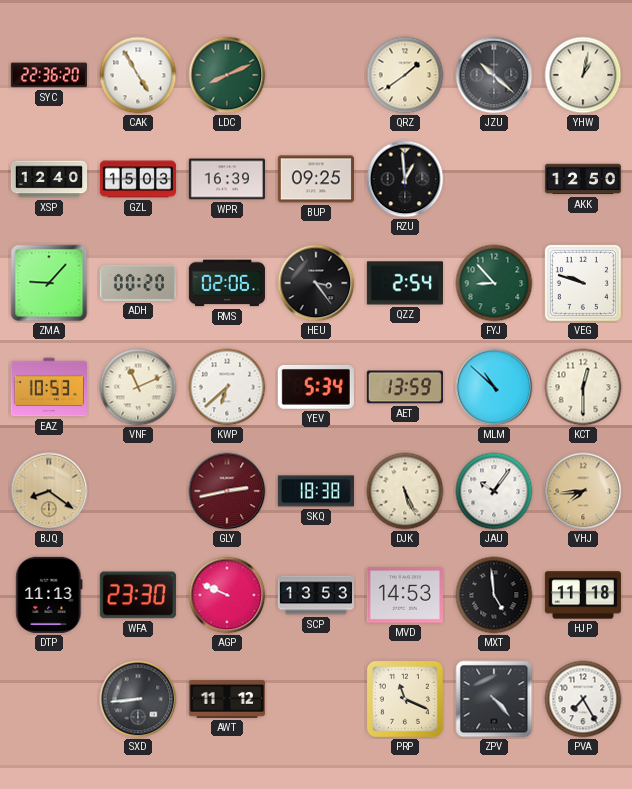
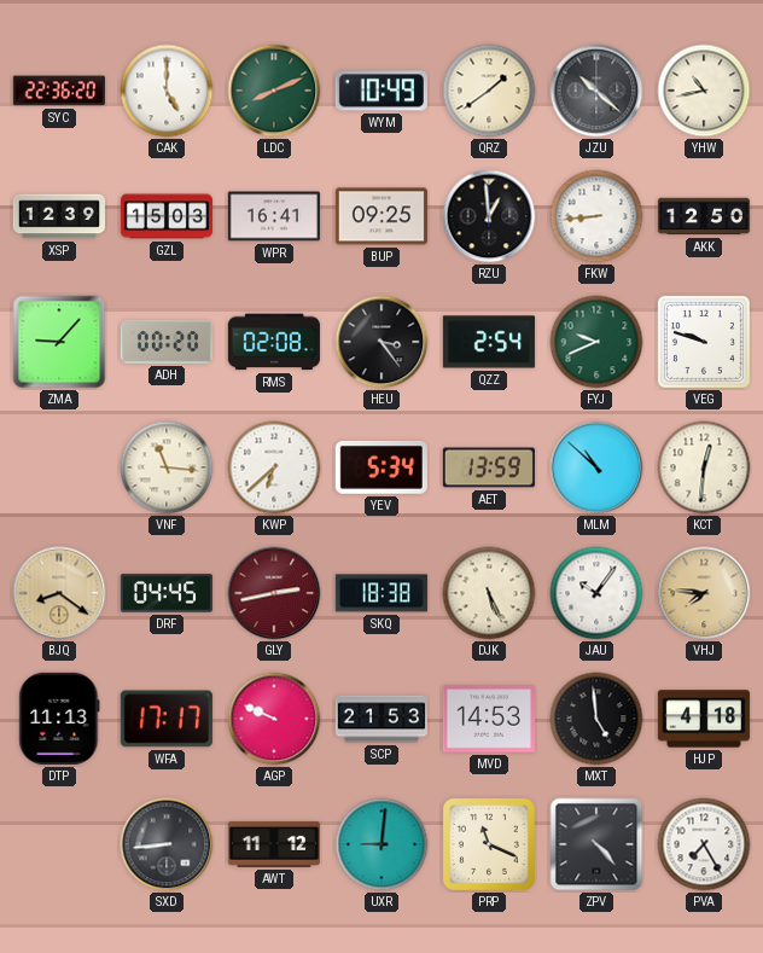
CAK: 4:55 -> 5:00
WYM: none -> 10:49
YHW: 1:02 -> 10:43
XSP: 12:40 -> 12:39
WPR: 16:39 -> 16:41
FKW: none -> 8:44
RMS: 02:06 -> 02:08
FYJ: 8:53 -> 9:41
EAZ: 10:53 -> none
VNF: 11:11 -> 11:16
KCT: 12:30 -> 12:31
DRF: none -> 04:45
VHJ: 7:44 -> 7:46
WFA: 23:30 -> 17:17
SCP: 13:53 -> 21:53
HJP: 11:18 -> 4:18
UXR: none -> 9:01
